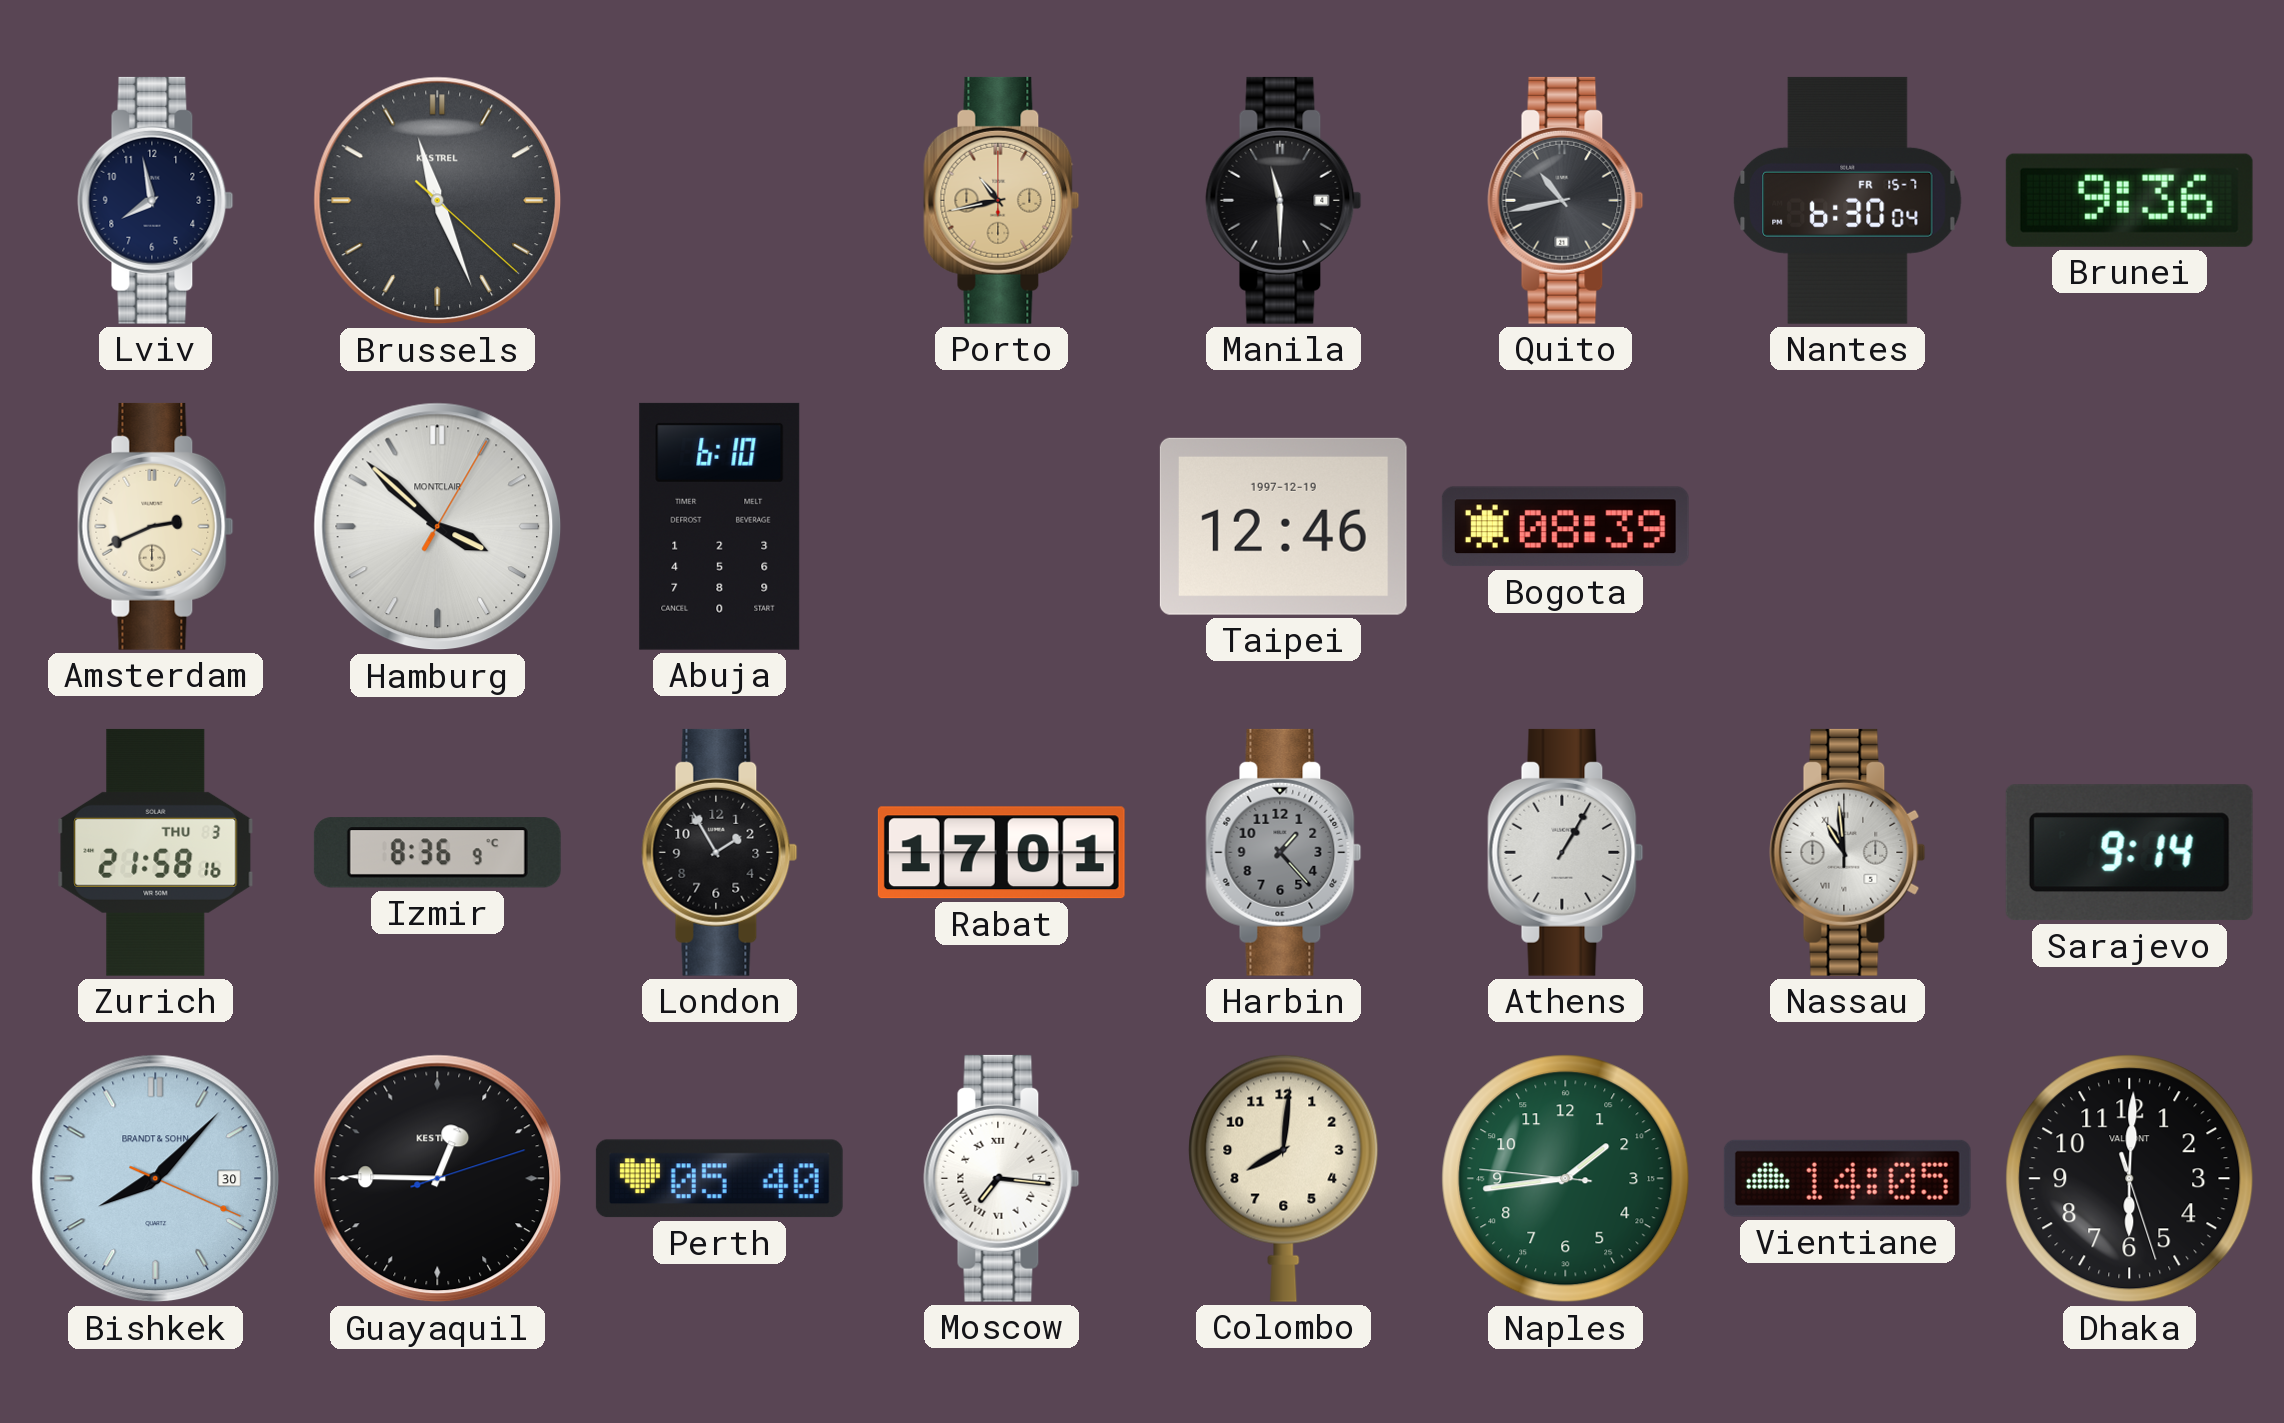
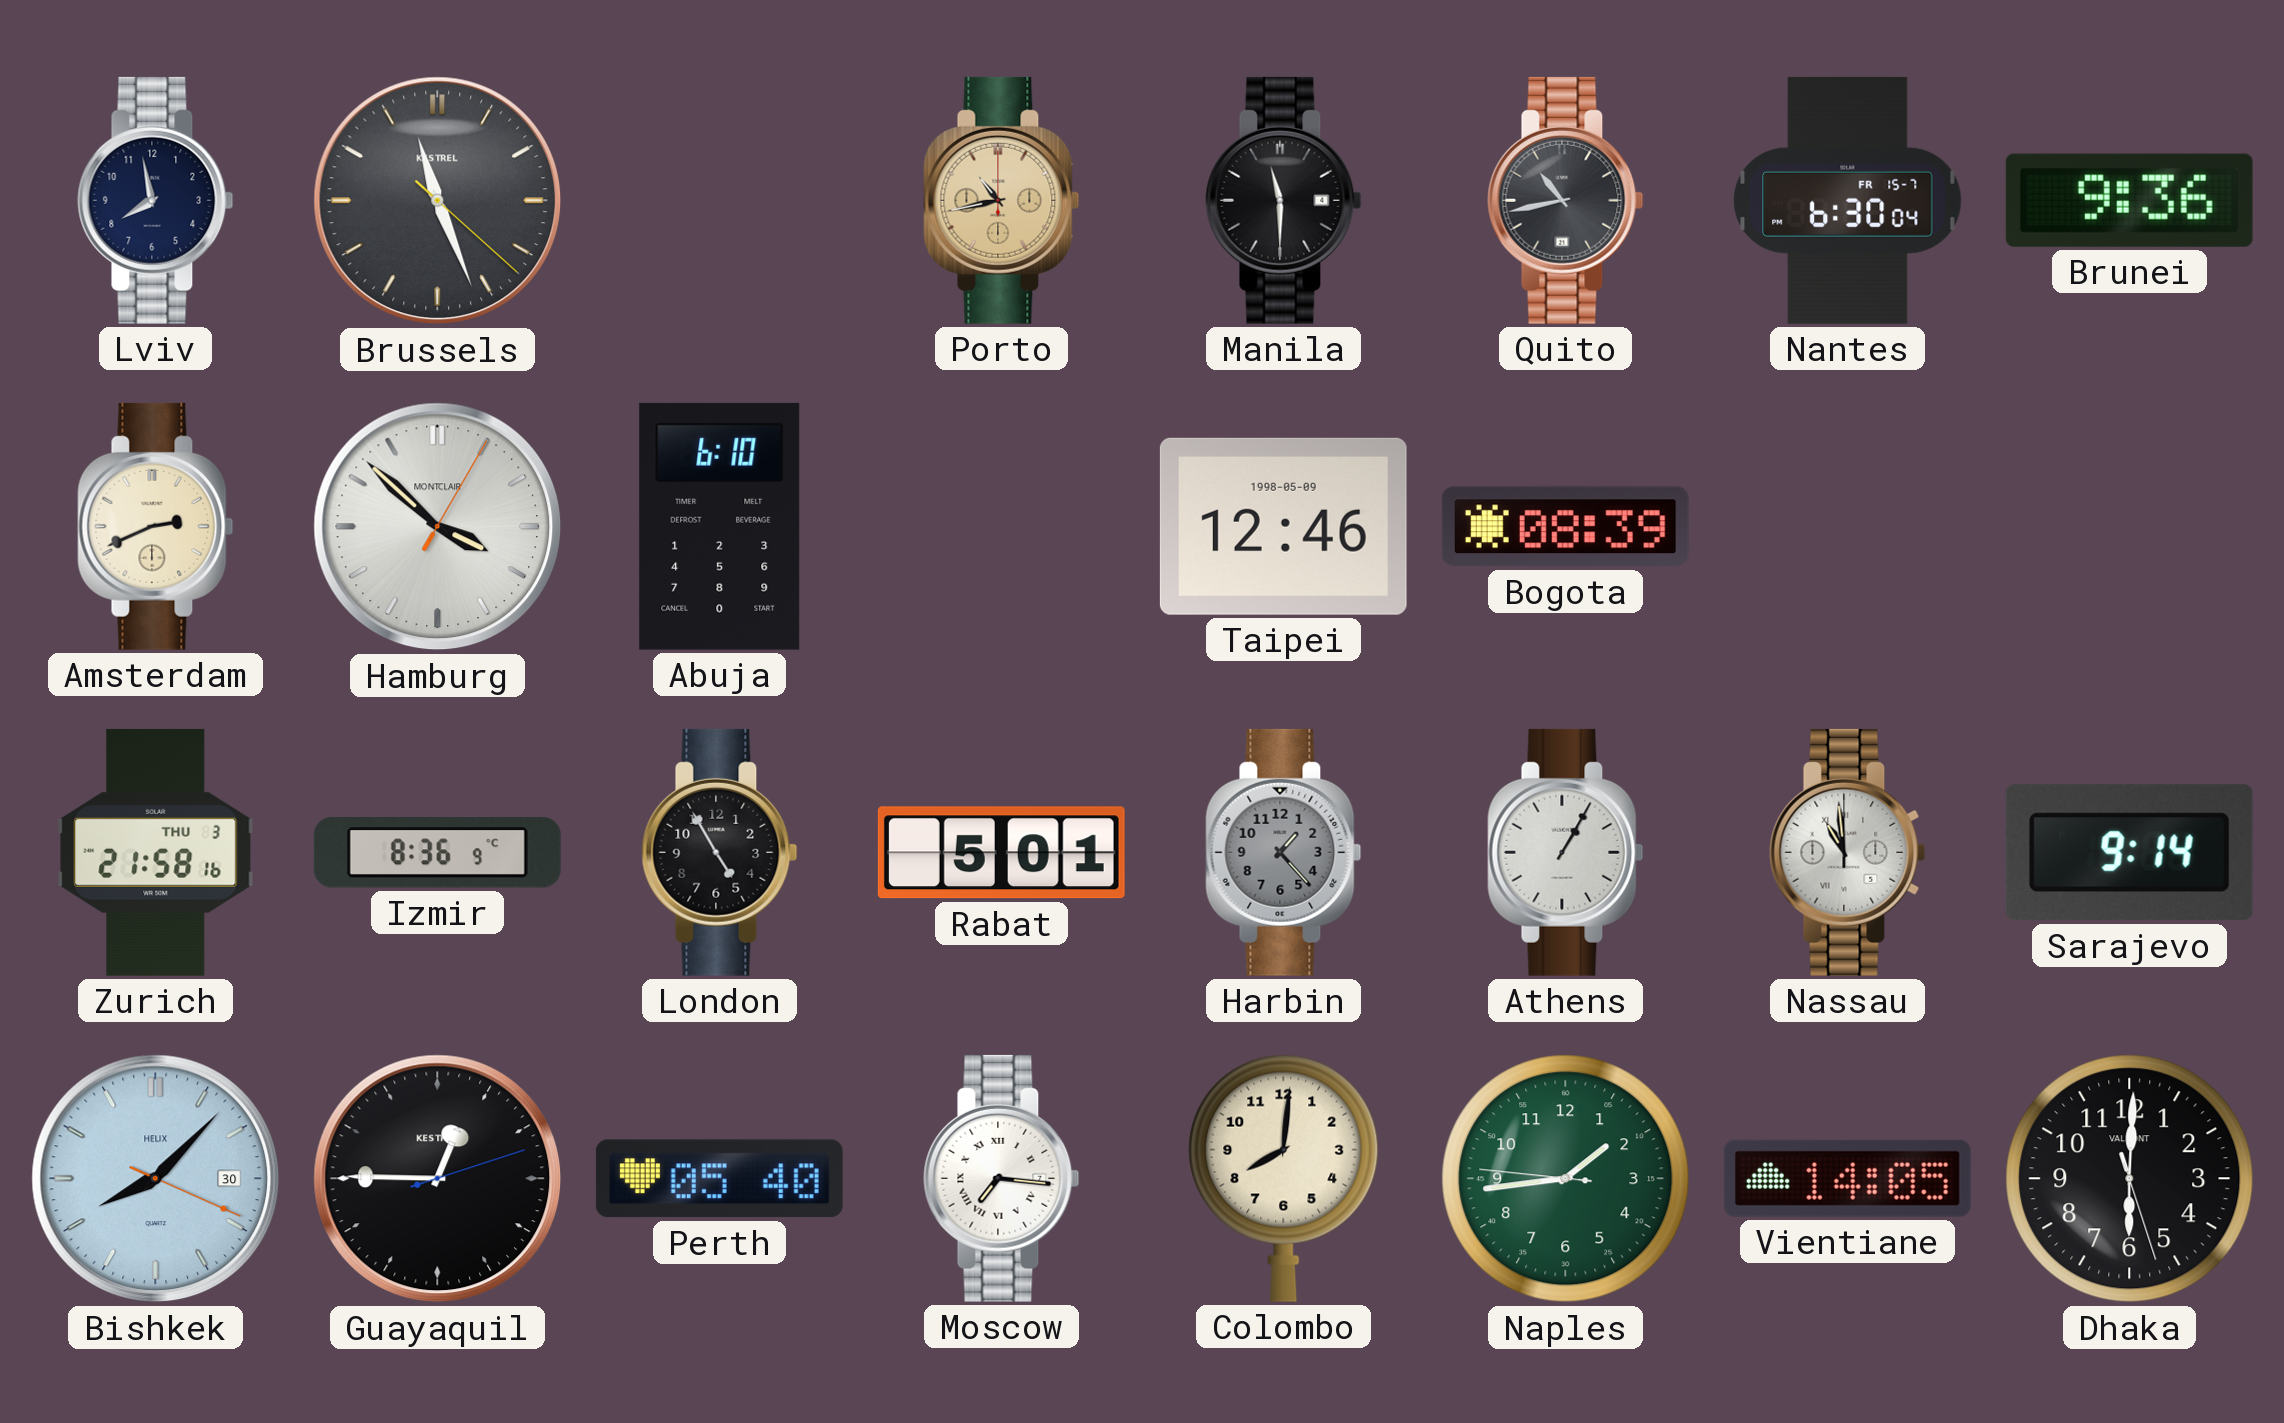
Taipei date: 1997-12-19 -> 1998-05-09
London: 1:55 -> 4:55
Rabat: 17:01 -> 5:01
Bishkek brand: BRANDT & SOHN -> HELIX
